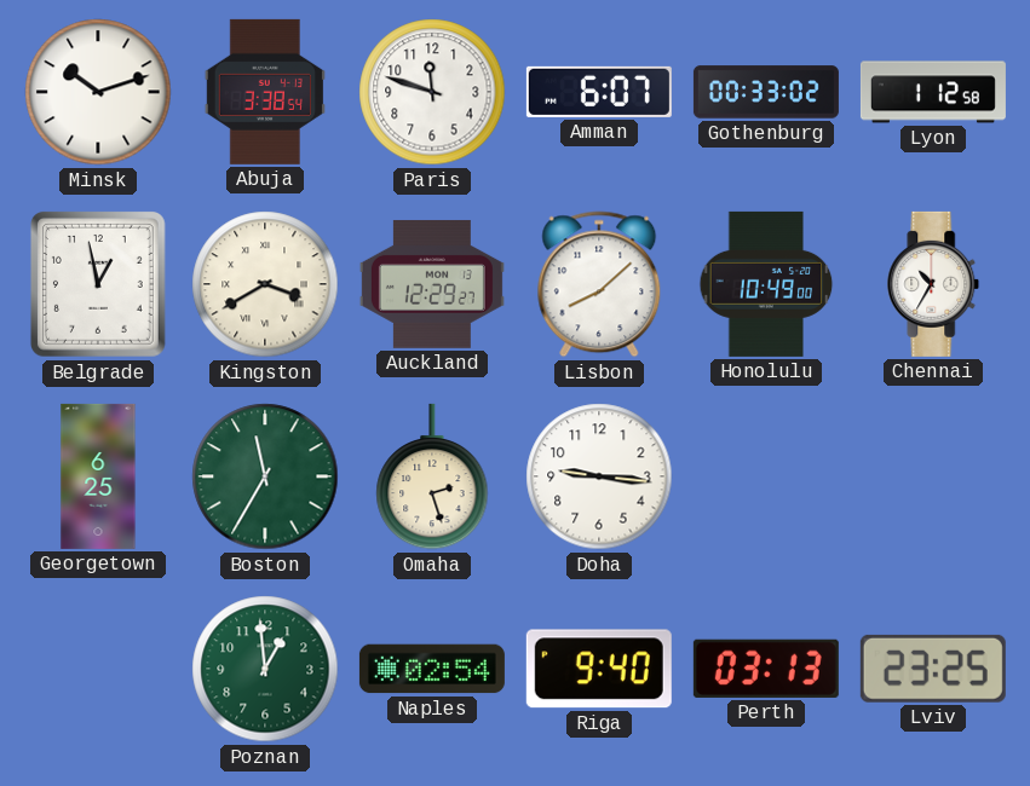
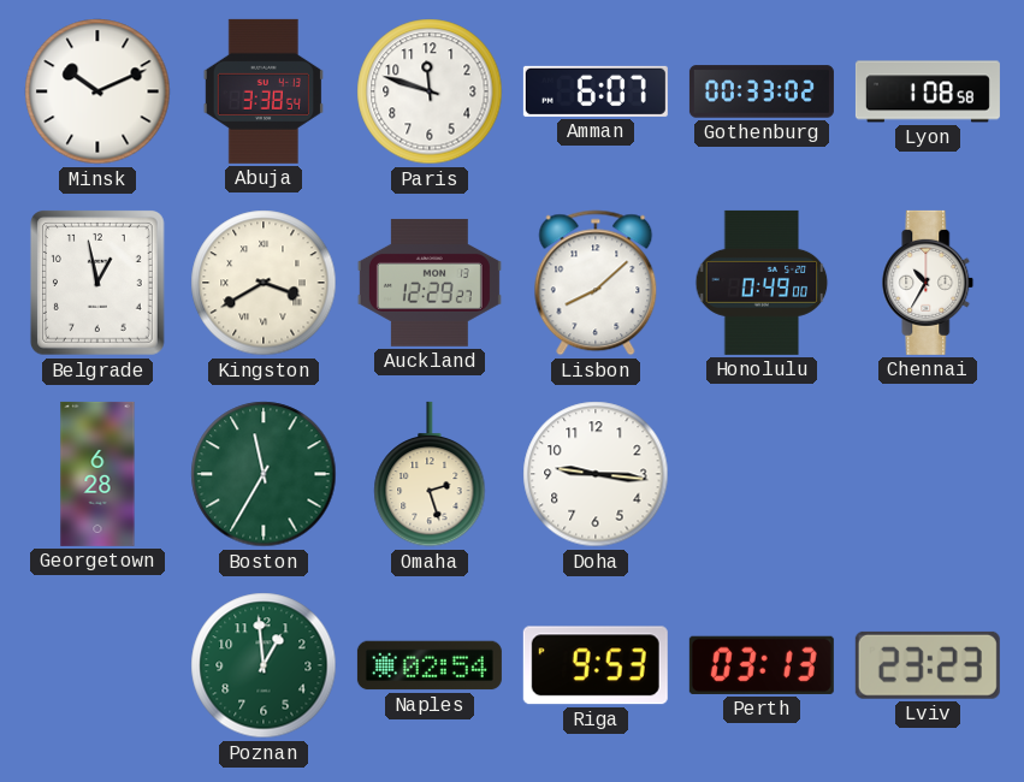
Minsk: 10:12 -> 10:11
Lyon: 1:12 -> 1:08
Honolulu: 10:49 -> 0:49
Georgetown: 6:25 -> 6:28
Riga: 9:40 -> 9:53
Lviv: 23:25 -> 23:23
